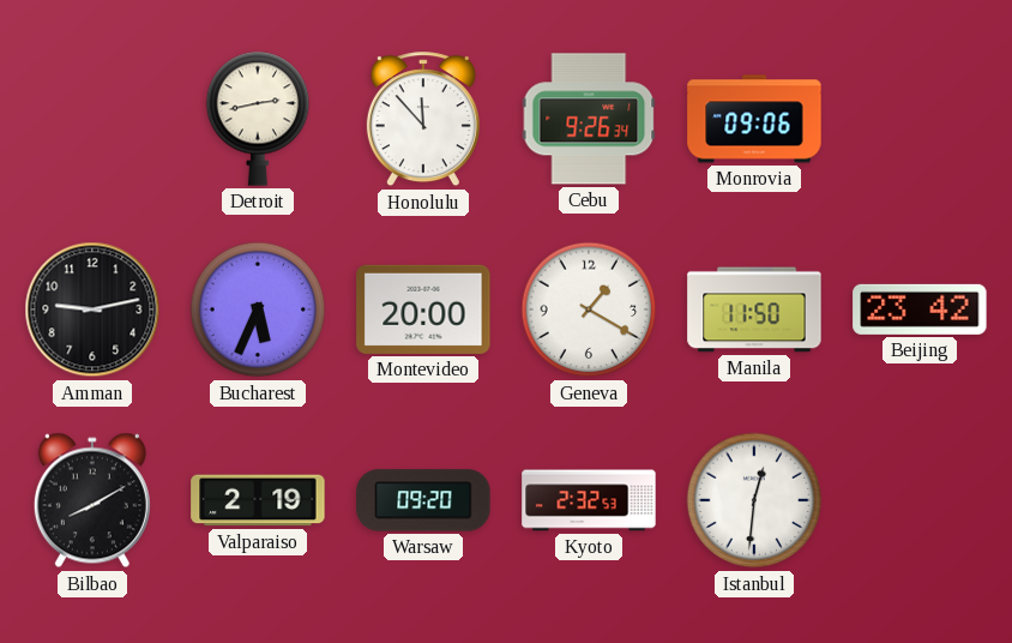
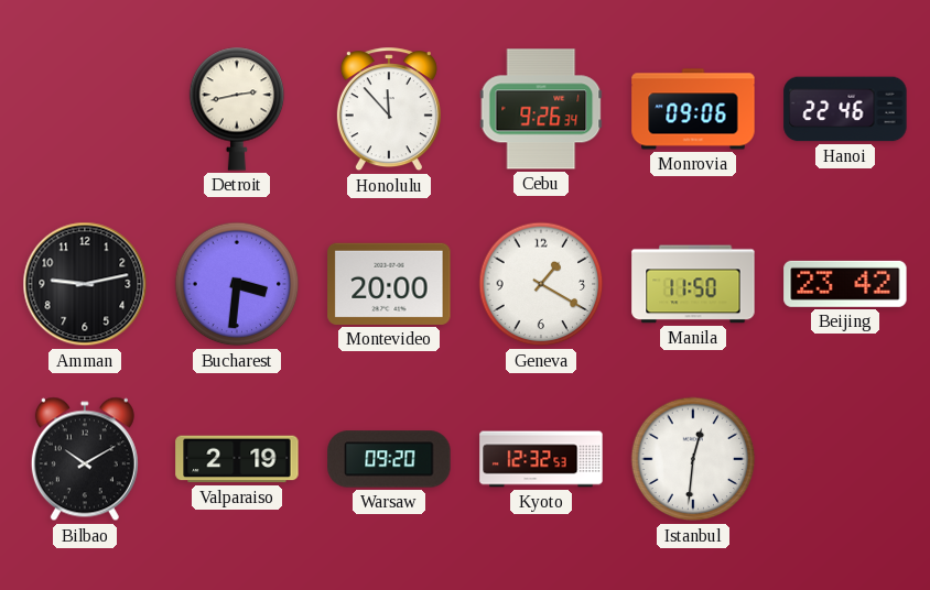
Hanoi: none -> 22:46
Bucharest: 5:34 -> 3:31
Bilbao: 8:10 -> 10:10
Kyoto: 2:32 -> 12:32
